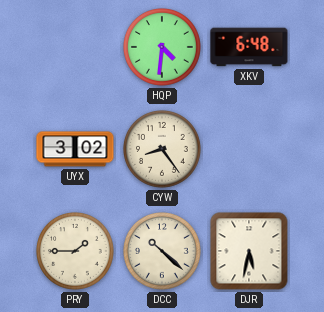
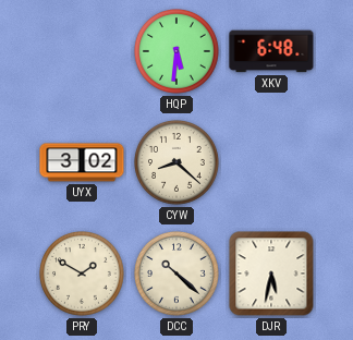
HQP: 4:31 -> 5:31
CYW: 8:24 -> 8:22
PRY: 1:45 -> 1:50
